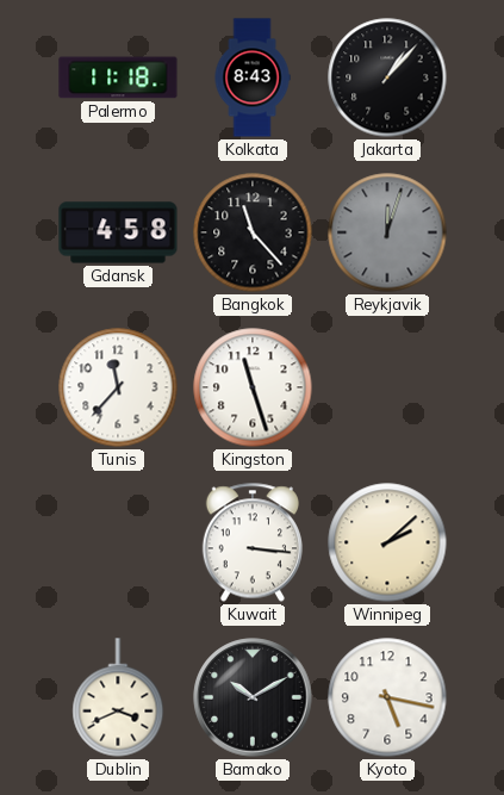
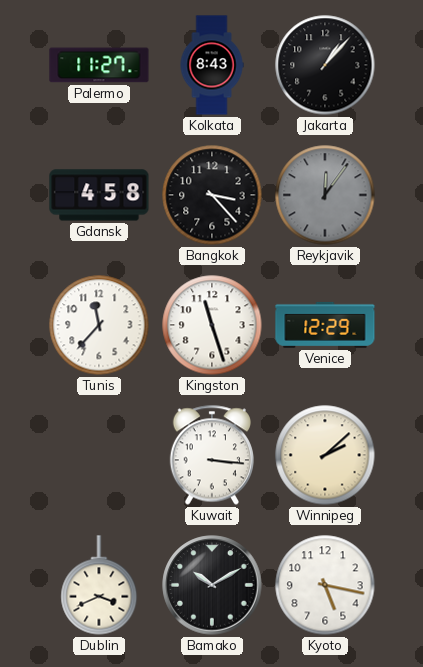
Palermo: 11:18 -> 11:27
Bangkok: 11:23 -> 3:23
Reykjavik: 12:03 -> 12:06
Venice: none -> 12:29
